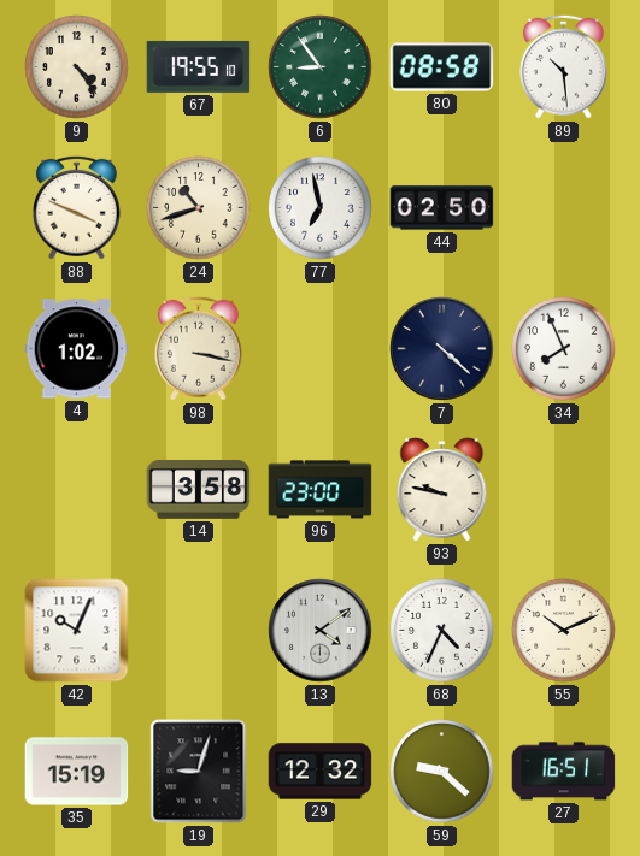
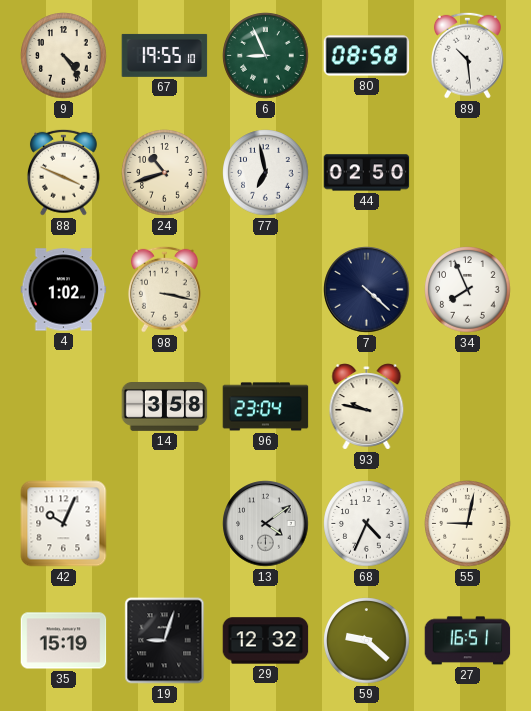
6: 8:54 -> 8:56
96: 23:00 -> 23:04
55: 10:11 -> 9:02
